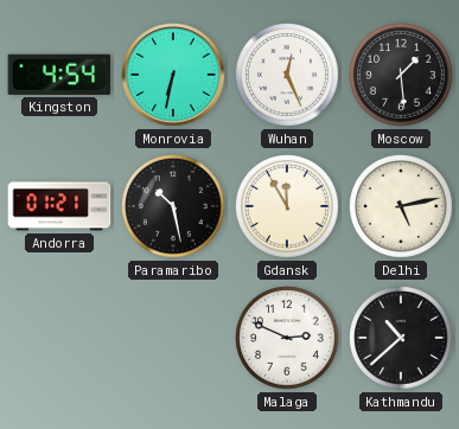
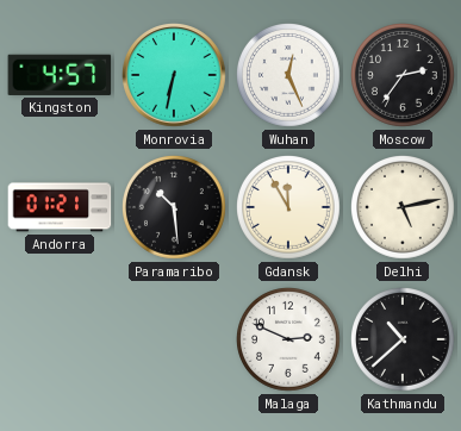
Kingston: 4:54 -> 4:57
Moscow: 1:29 -> 2:36
Paramaribo: 10:28 -> 10:29
